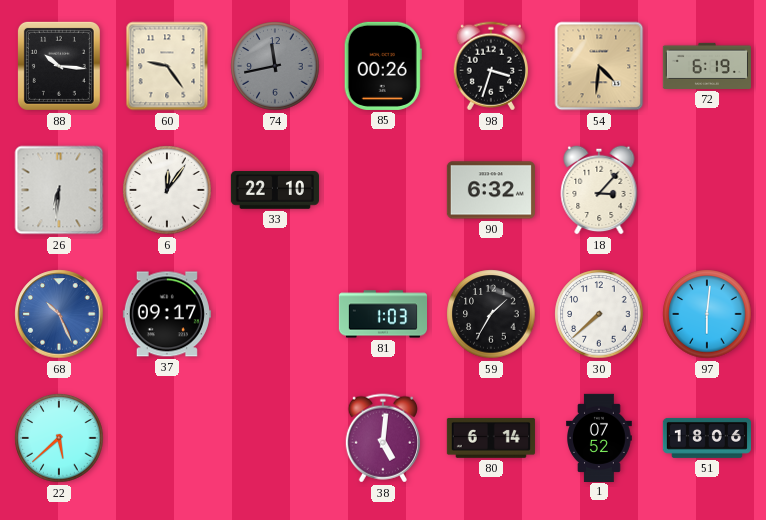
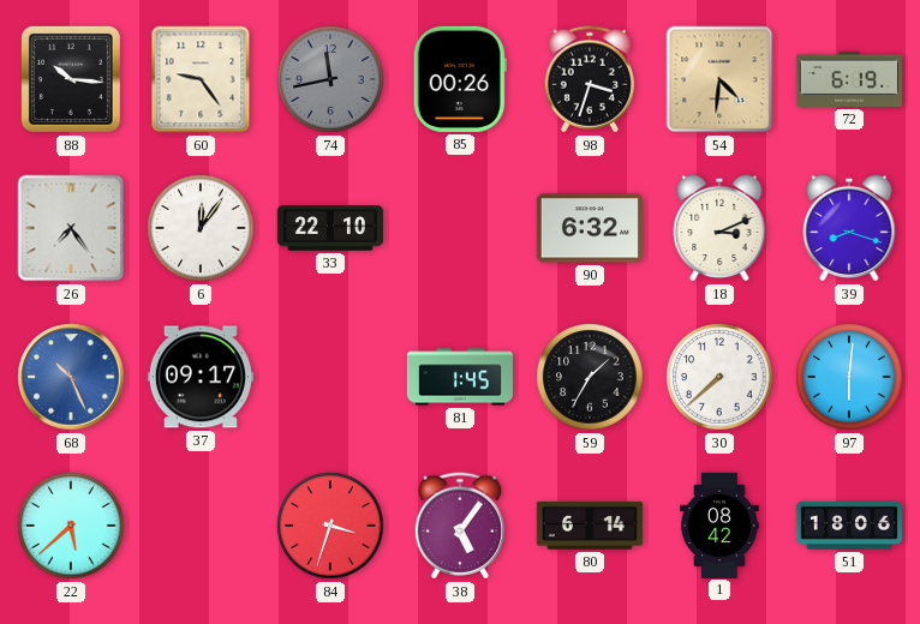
26: 6:31 -> 7:24
18: 3:07 -> 3:11
39: none -> 8:18
81: 1:03 -> 1:45
84: none -> 3:33
38: 5:01 -> 5:06
1: 07:52 -> 08:42
